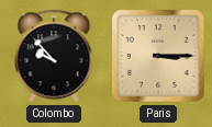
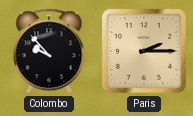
Paris: 3:15 -> 2:15
